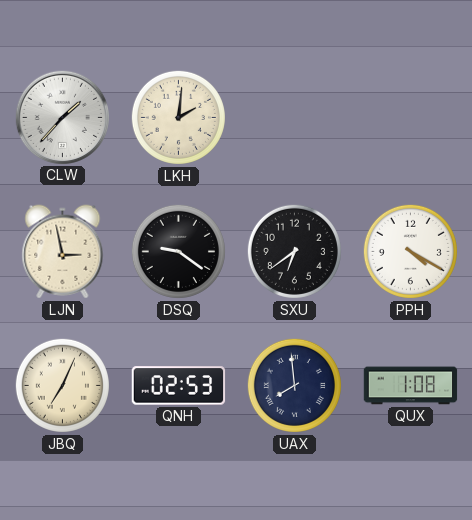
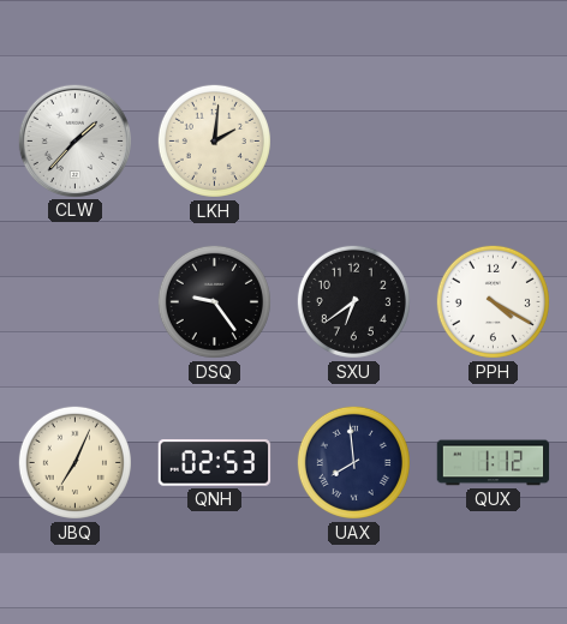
LJN: 2:58 -> none
DSQ: 9:21 -> 9:24
QUX: 1:08 -> 1:12
